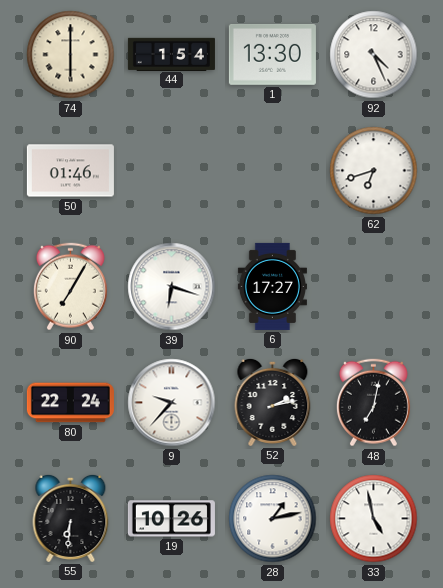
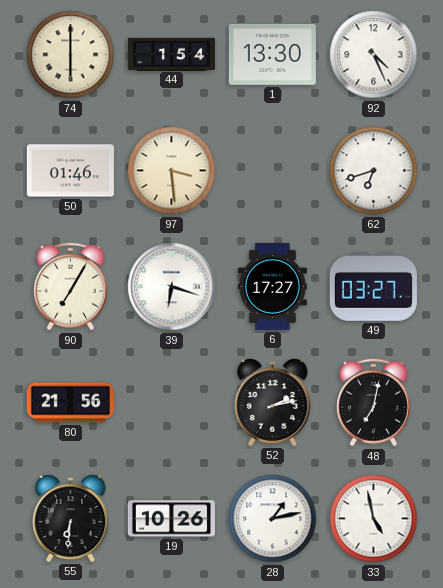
97: none -> 3:29
49: none -> 03:27
80: 22:24 -> 21:56
9: 9:37 -> none
